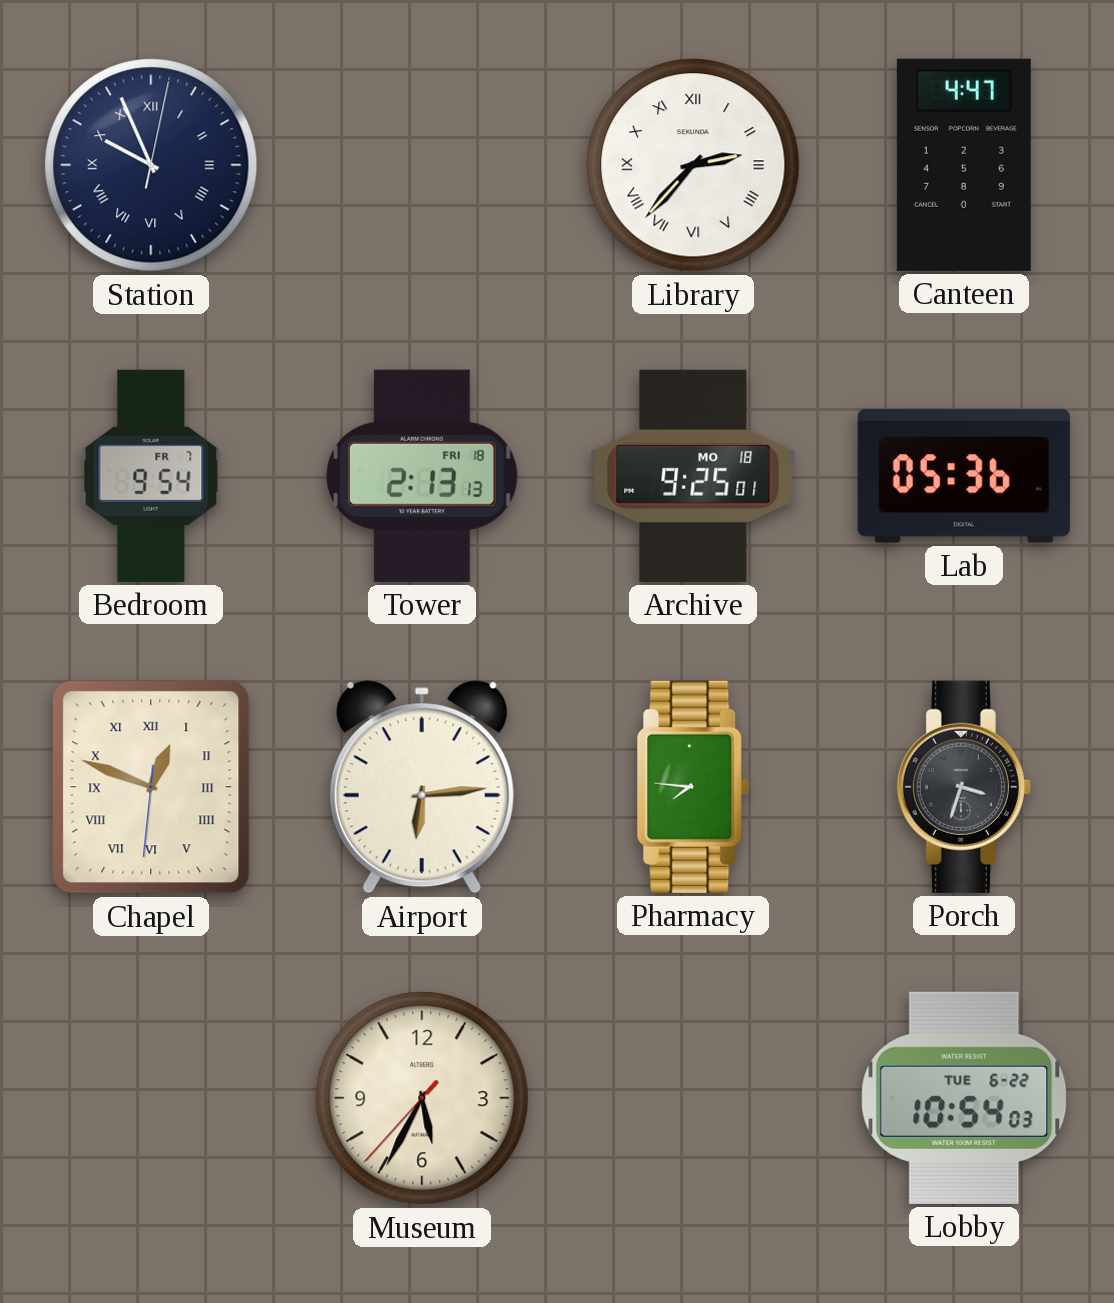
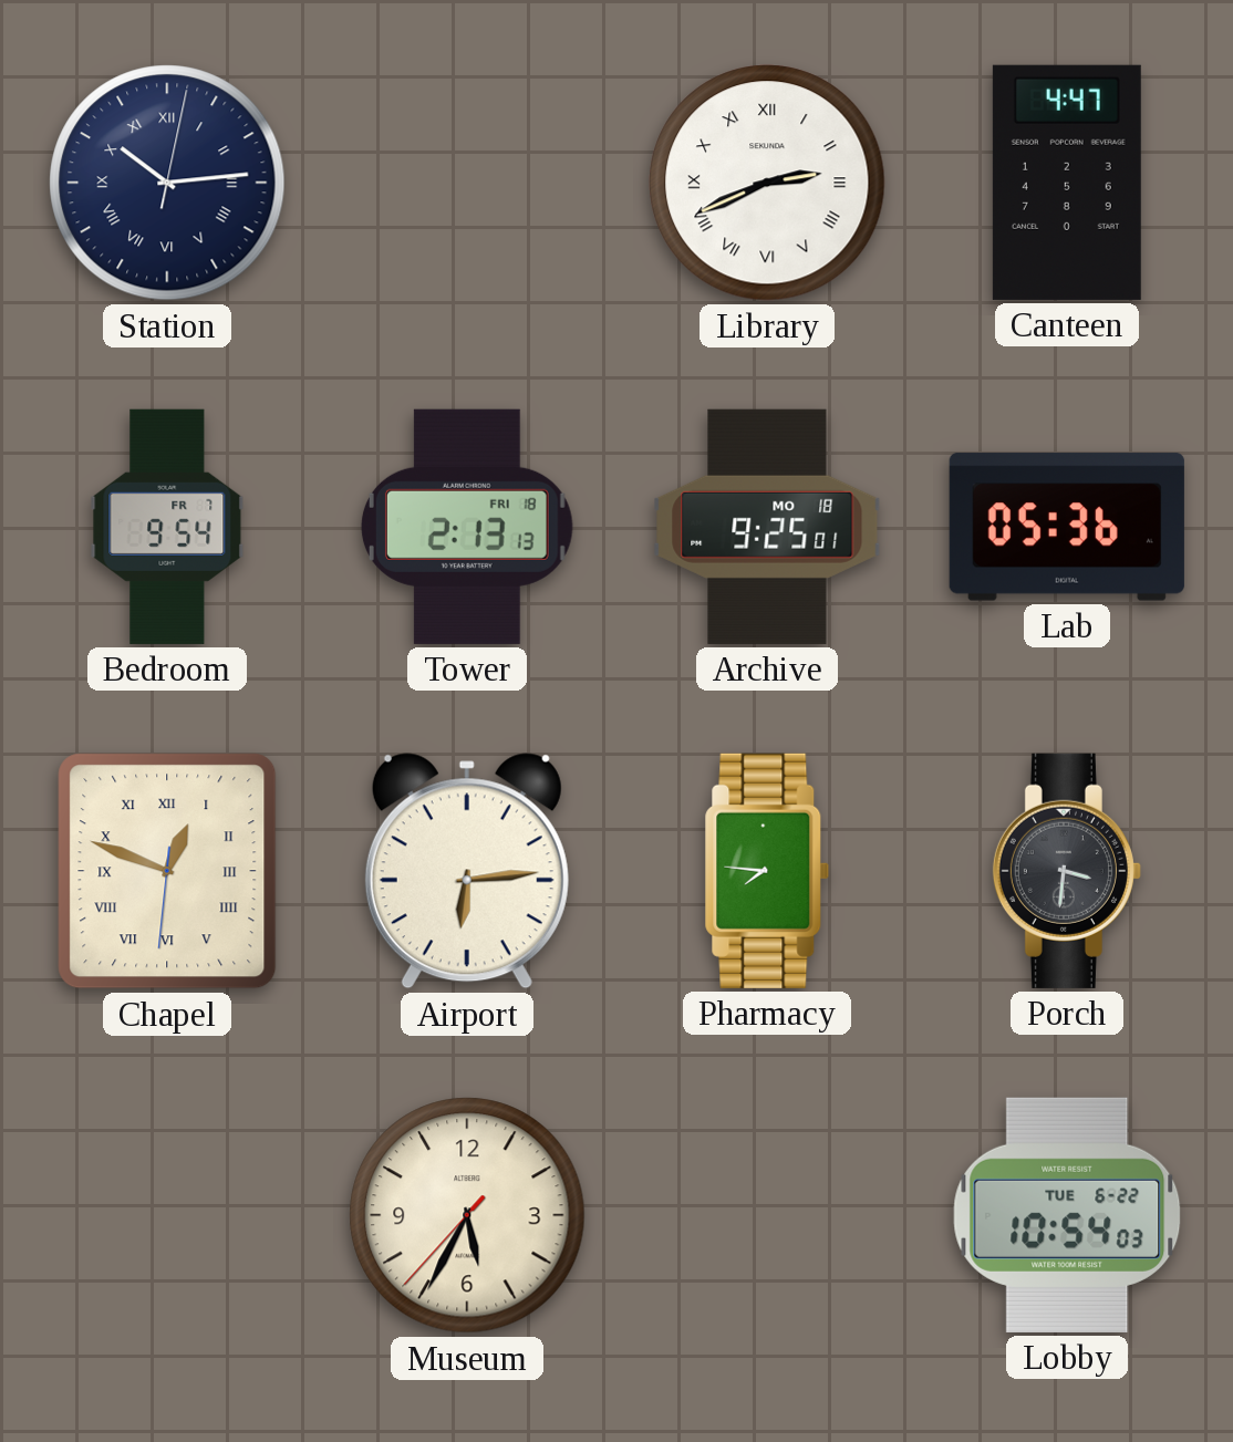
Station: 9:56 -> 10:14
Library: 2:37 -> 2:41
Porch: 3:33 -> 3:31
